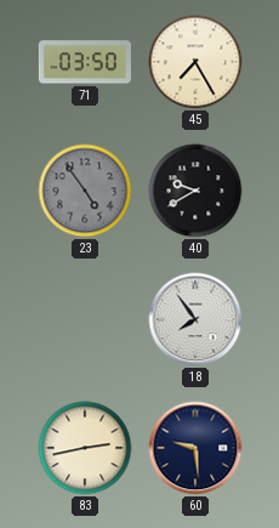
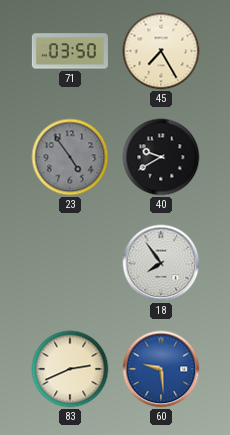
83: 2:43 -> 2:41
60 dial: navy -> blue
